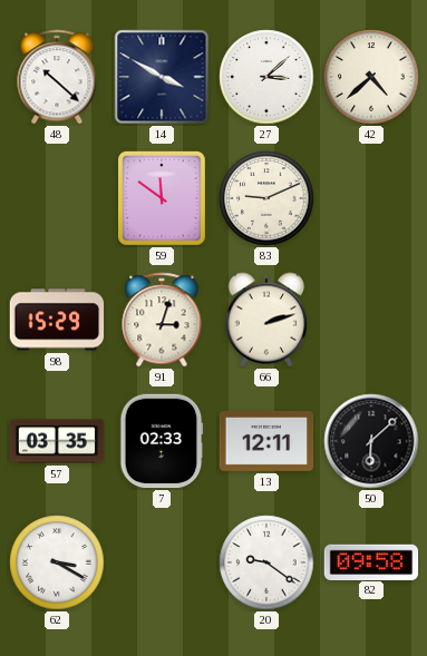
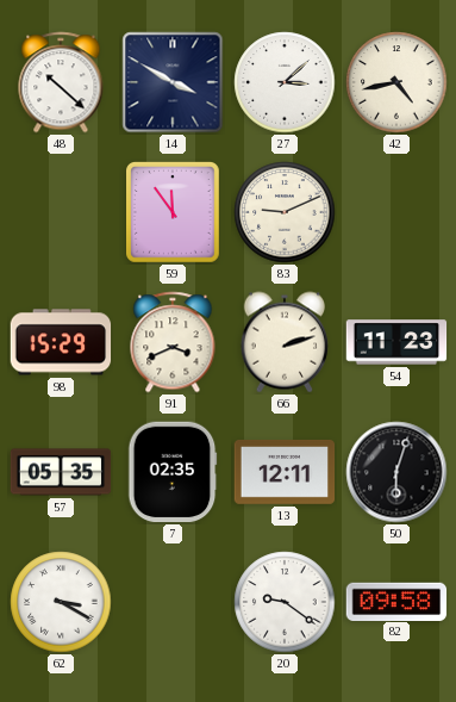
42: 4:38 -> 4:43
59: 11:51 -> 11:54
91: 3:03 -> 3:41
54: none -> 11:23
57: 03:35 -> 05:35
7: 02:33 -> 02:35
50: 6:08 -> 6:03
